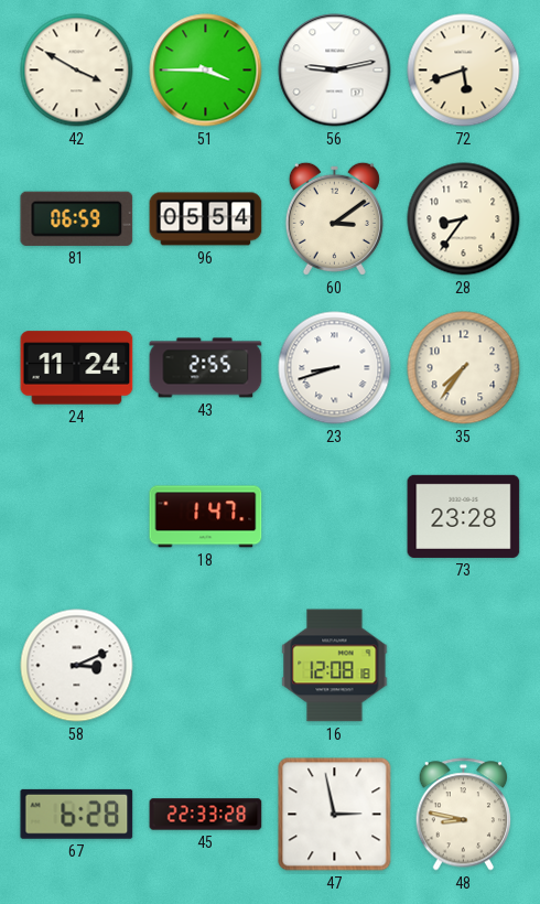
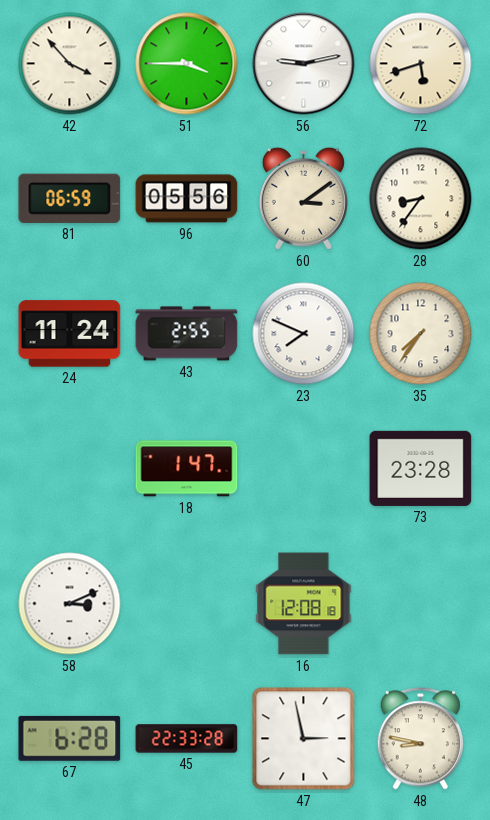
42: 3:50 -> 3:53
96: 05:54 -> 05:56
23: 8:42 -> 7:49
